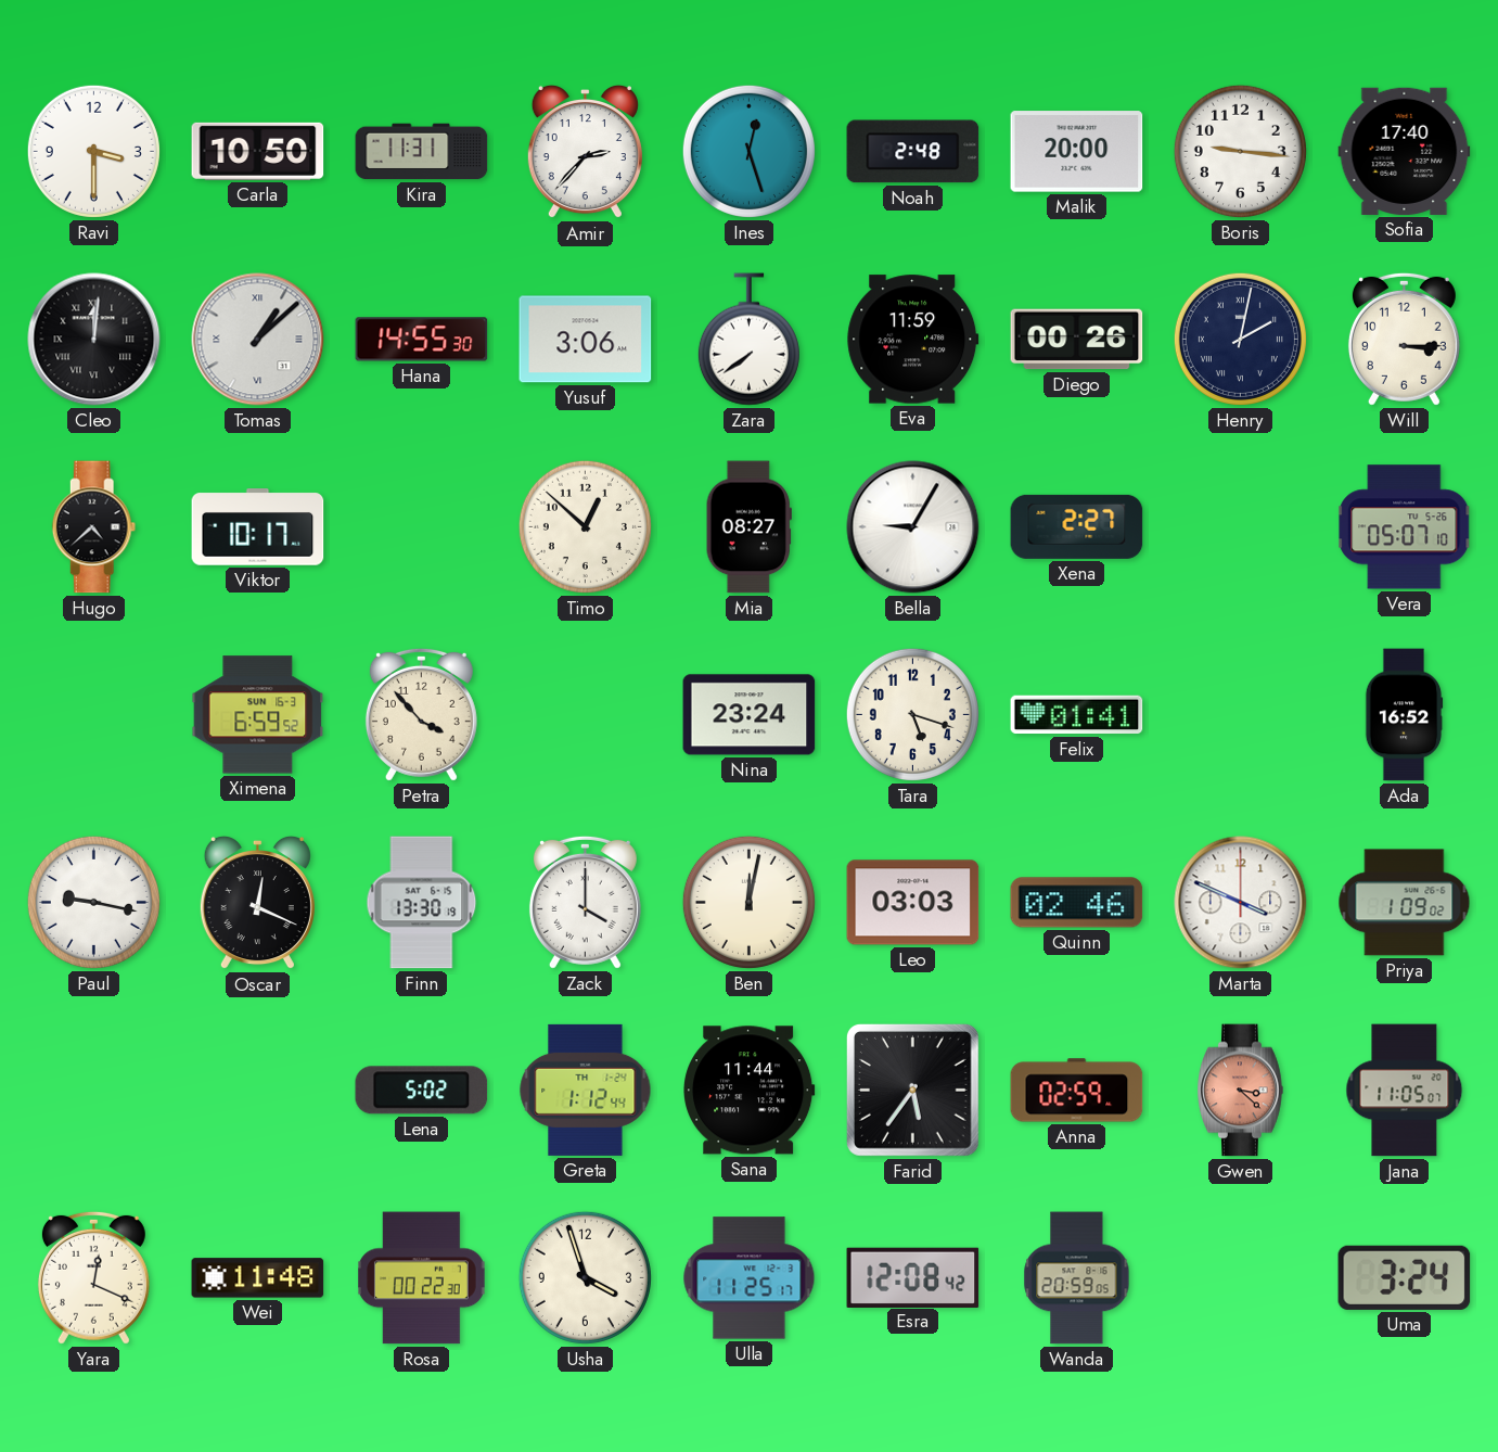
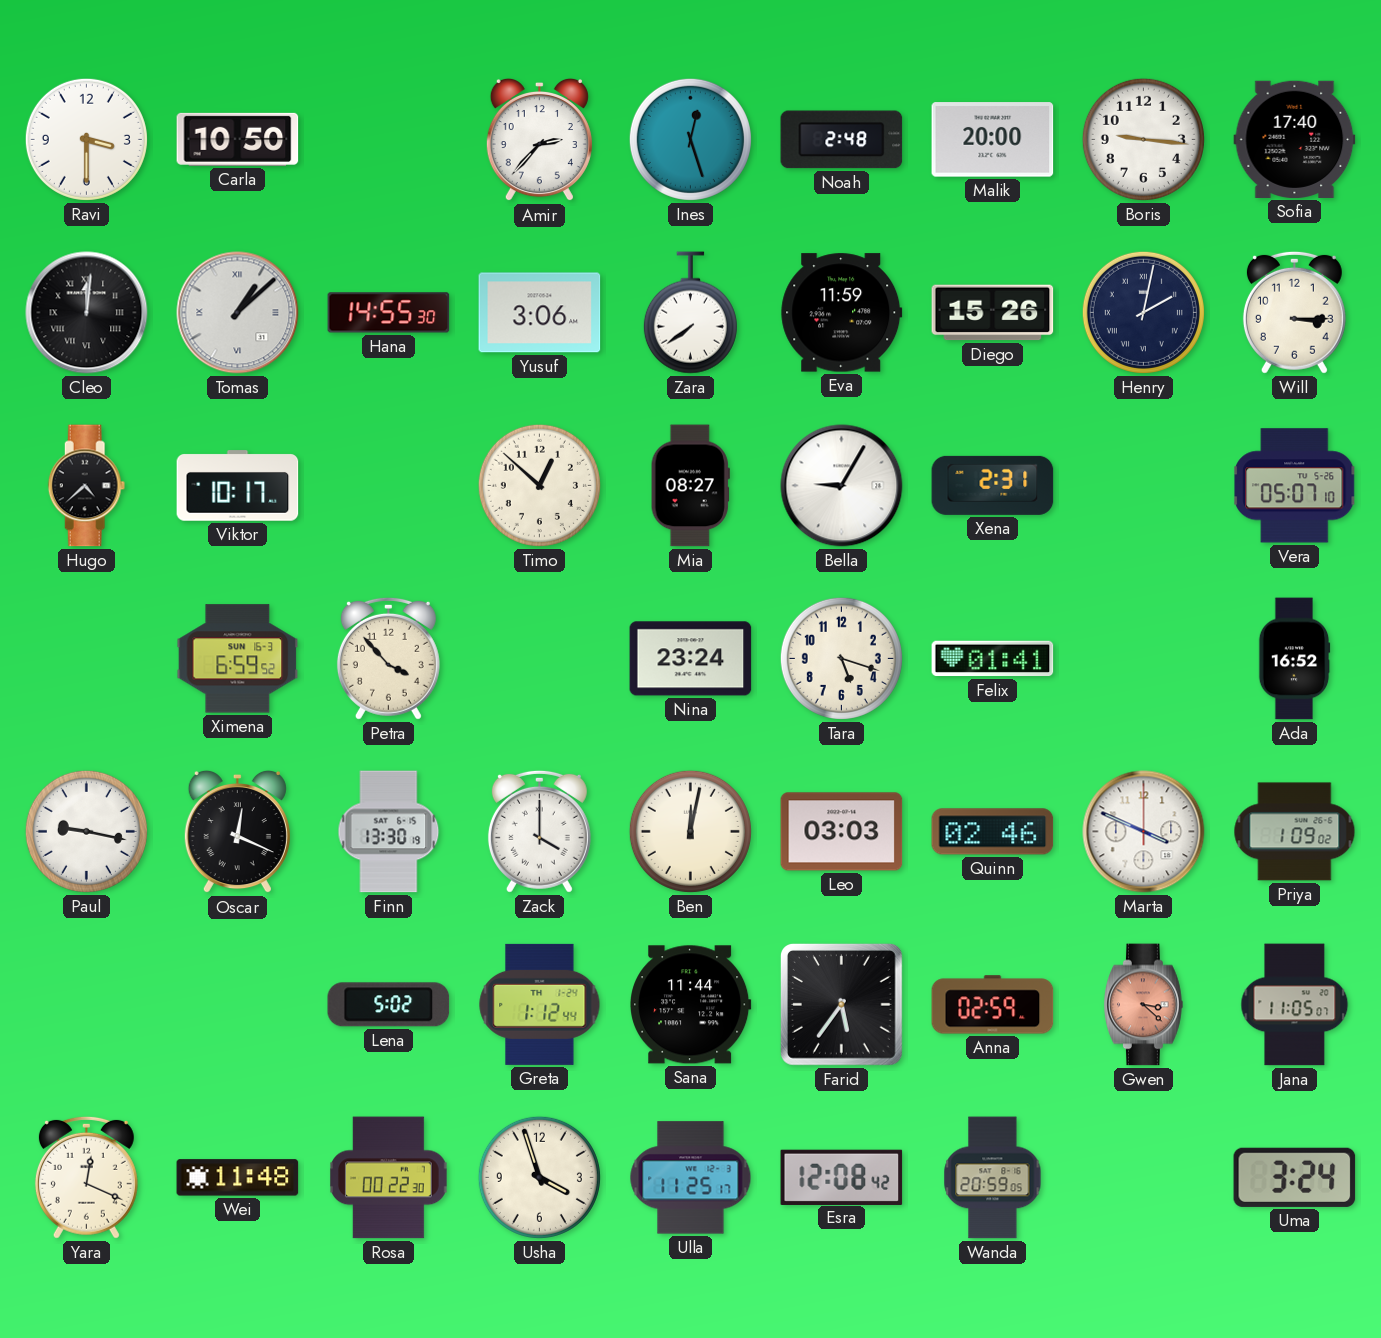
Kira: 11:31 -> none
Diego: 00:26 -> 15:26
Xena: 2:27 -> 2:31
